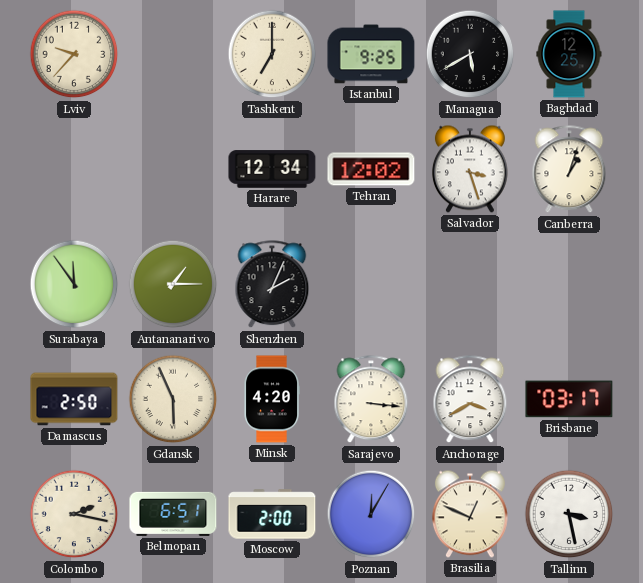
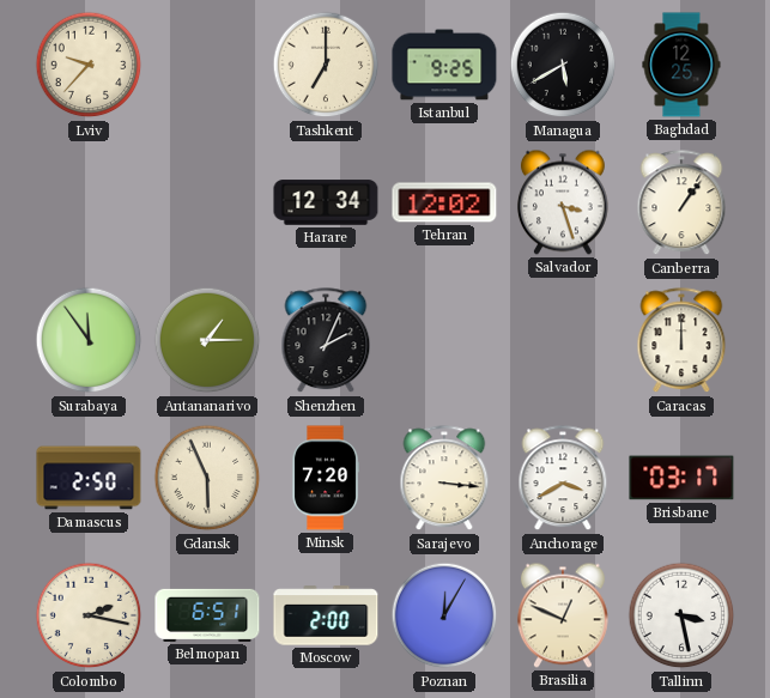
Canberra: 1:03 -> 1:06
Caracas: none -> 12:00
Minsk: 4:20 -> 7:20
